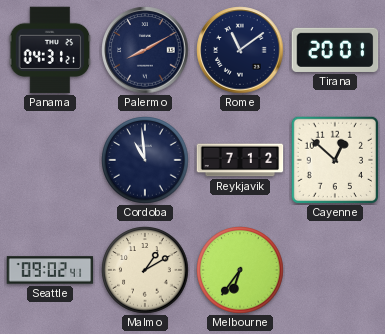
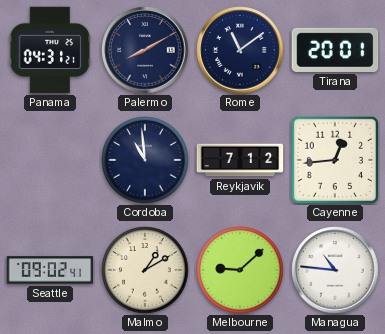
Cayenne: 12:52 -> 12:44
Melbourne: 6:36 -> 9:08
Managua: none -> 10:46
